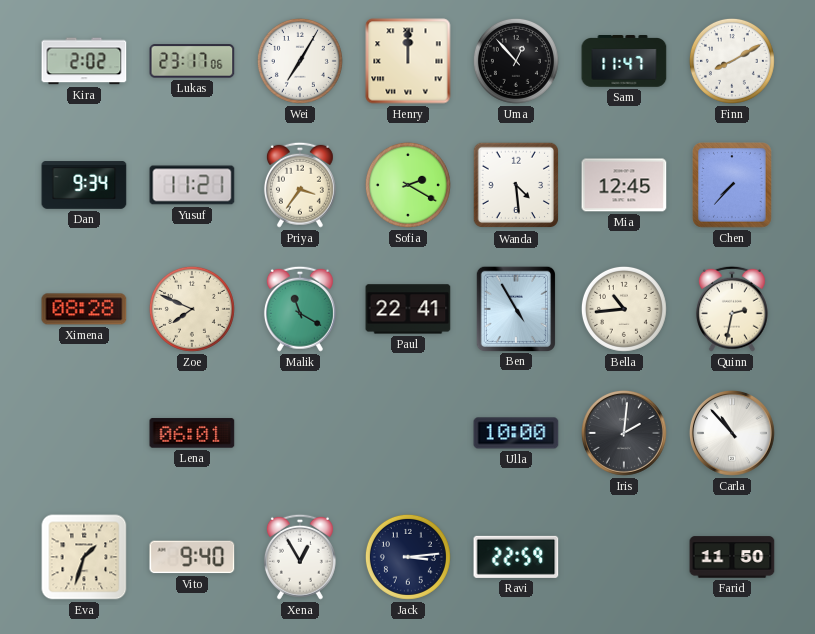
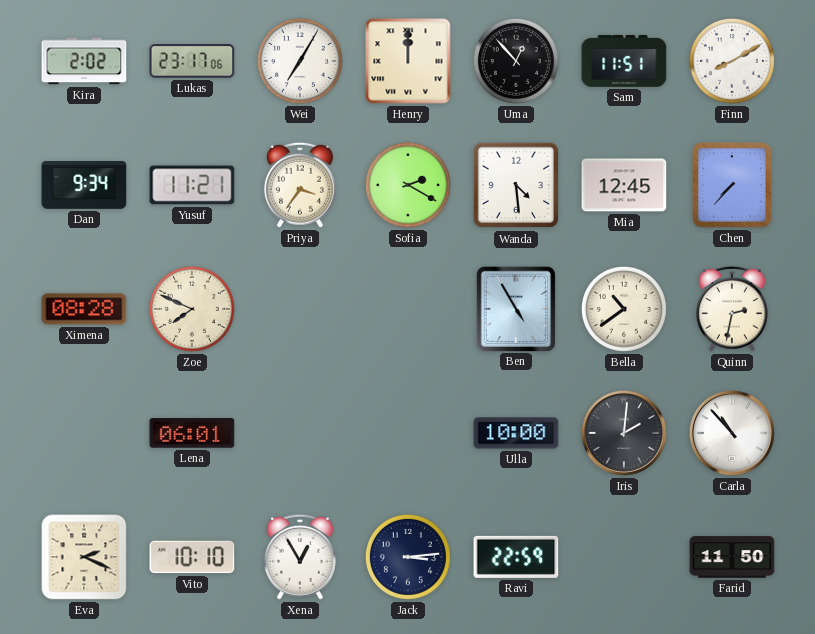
Sam: 11:47 -> 11:51
Malik: 11:20 -> none
Paul: 22:41 -> none
Bella: 10:44 -> 10:39
Eva: 1:33 -> 2:19
Vito: 9:40 -> 10:10
